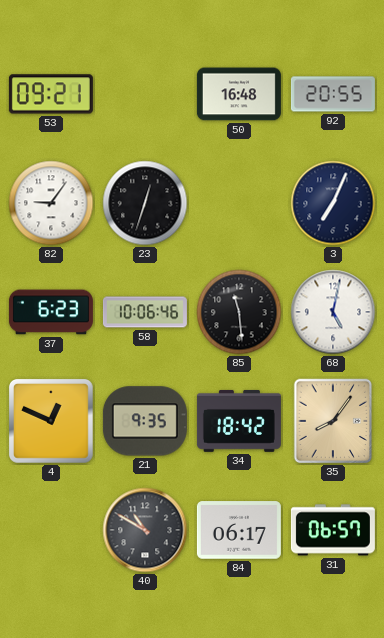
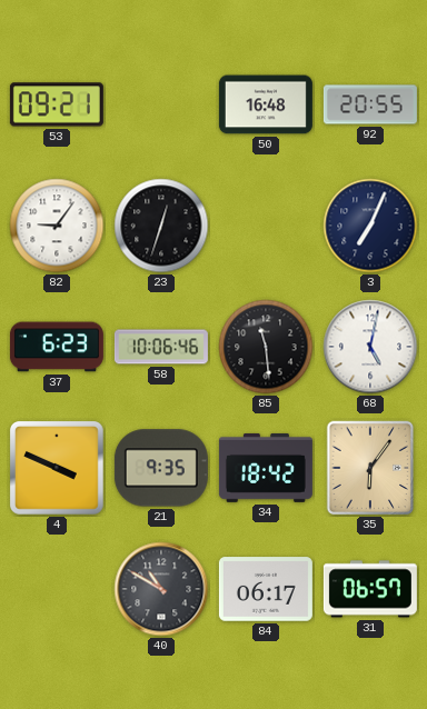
4: 12:49 -> 3:49
35: 8:06 -> 6:06
